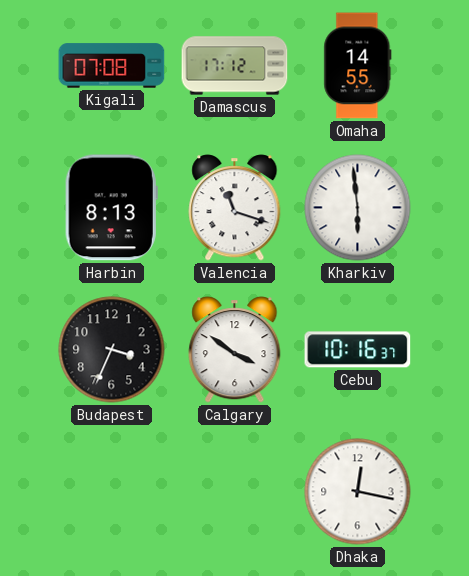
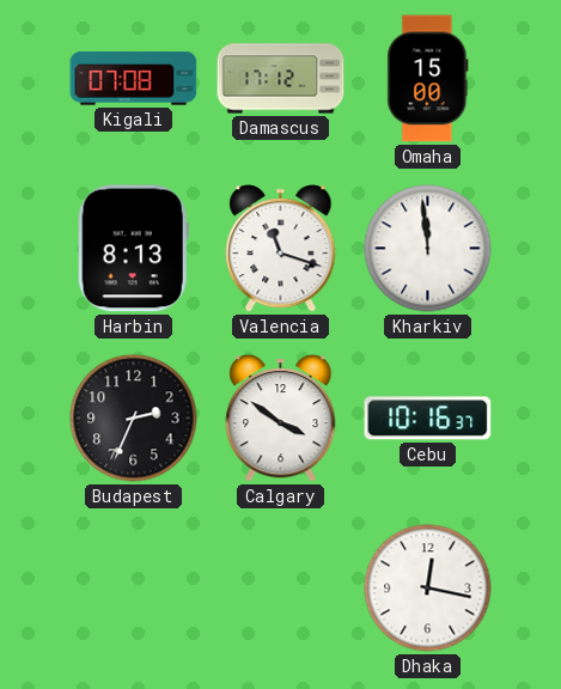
Omaha: 14:55 -> 15:00
Kharkiv: 5:59 -> 11:59
Budapest: 3:34 -> 2:34
